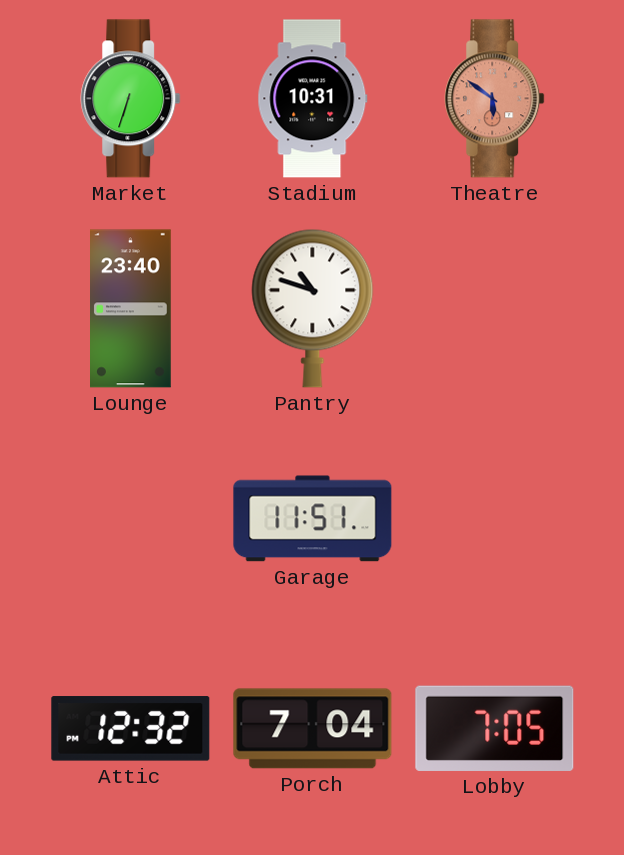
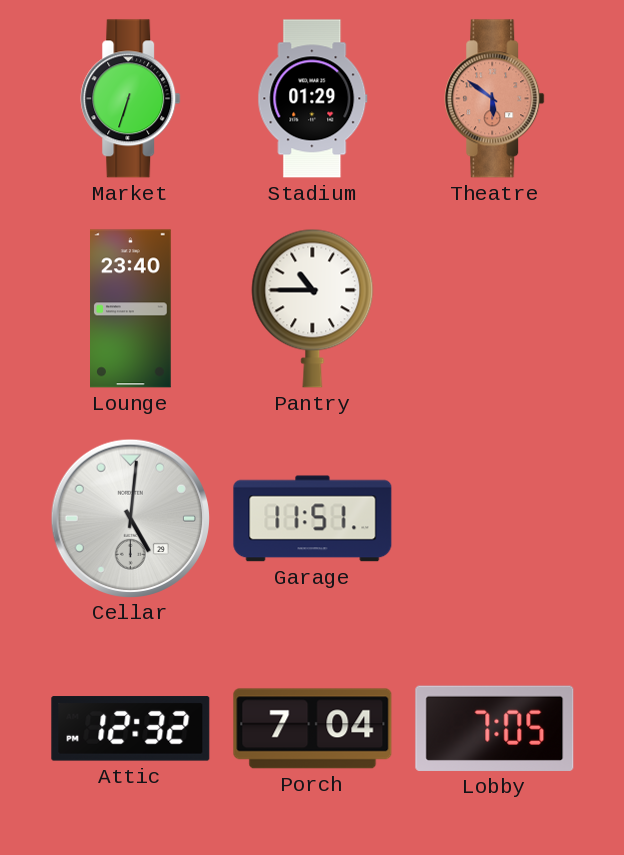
Stadium: 10:31 -> 01:29
Pantry: 10:48 -> 10:45
Cellar: none -> 5:01
